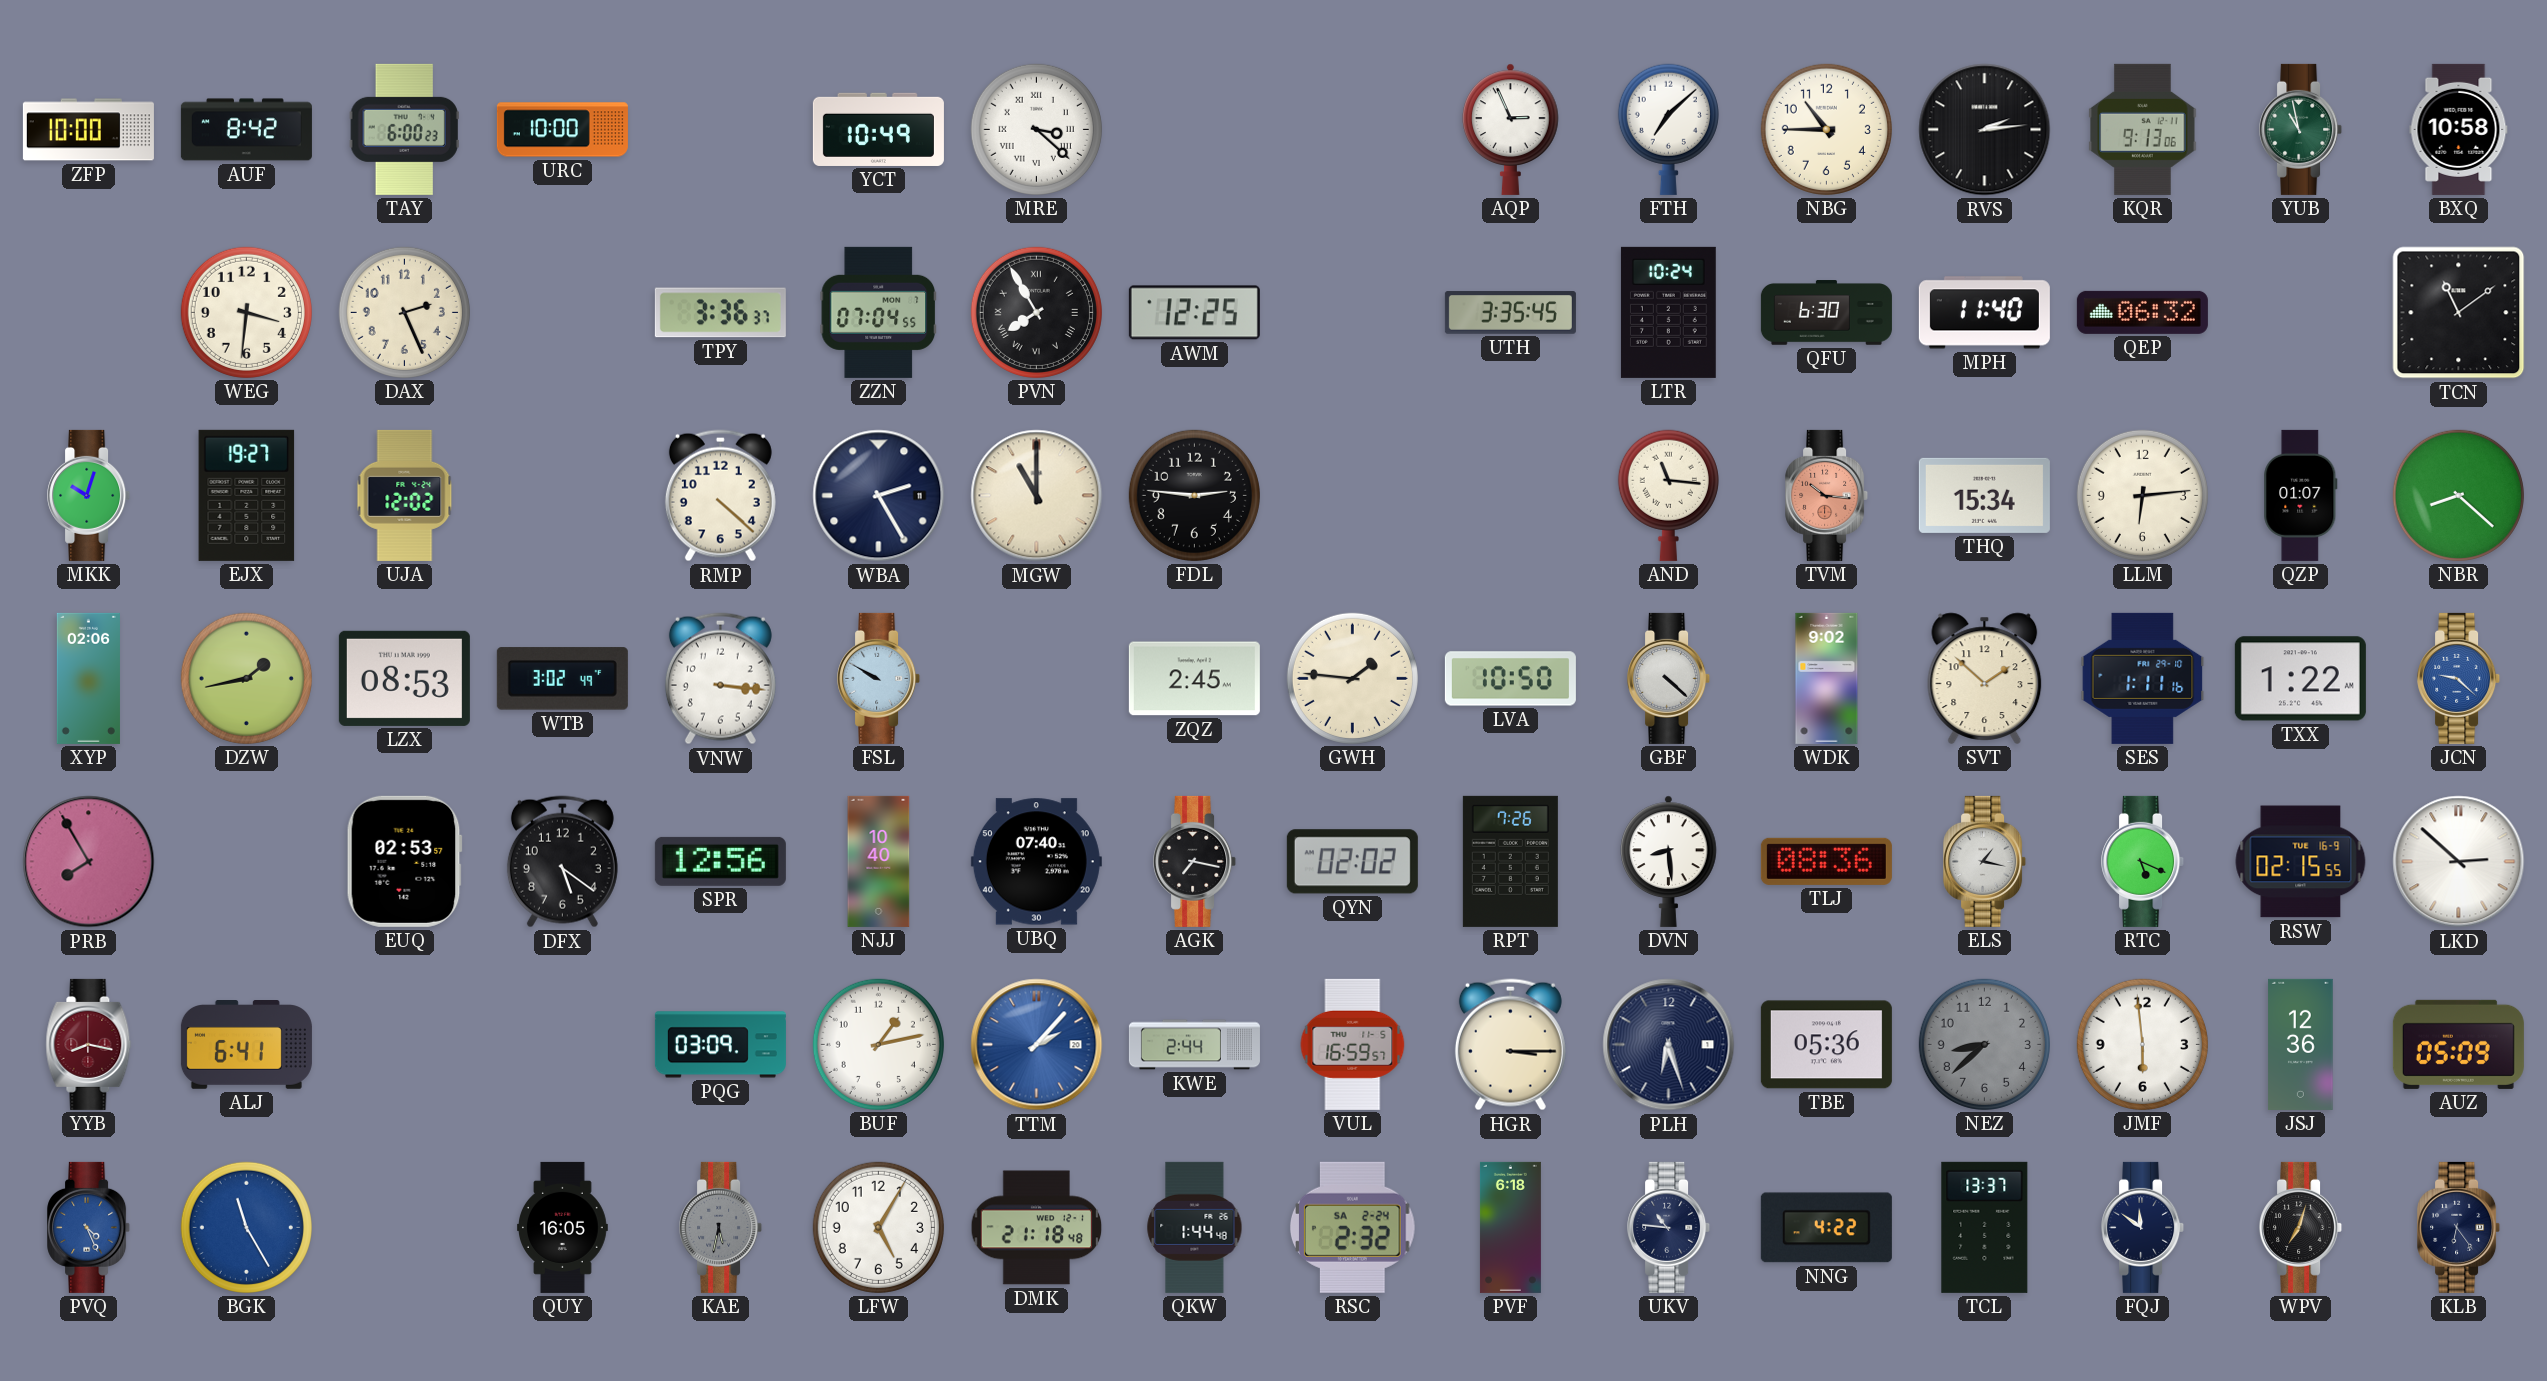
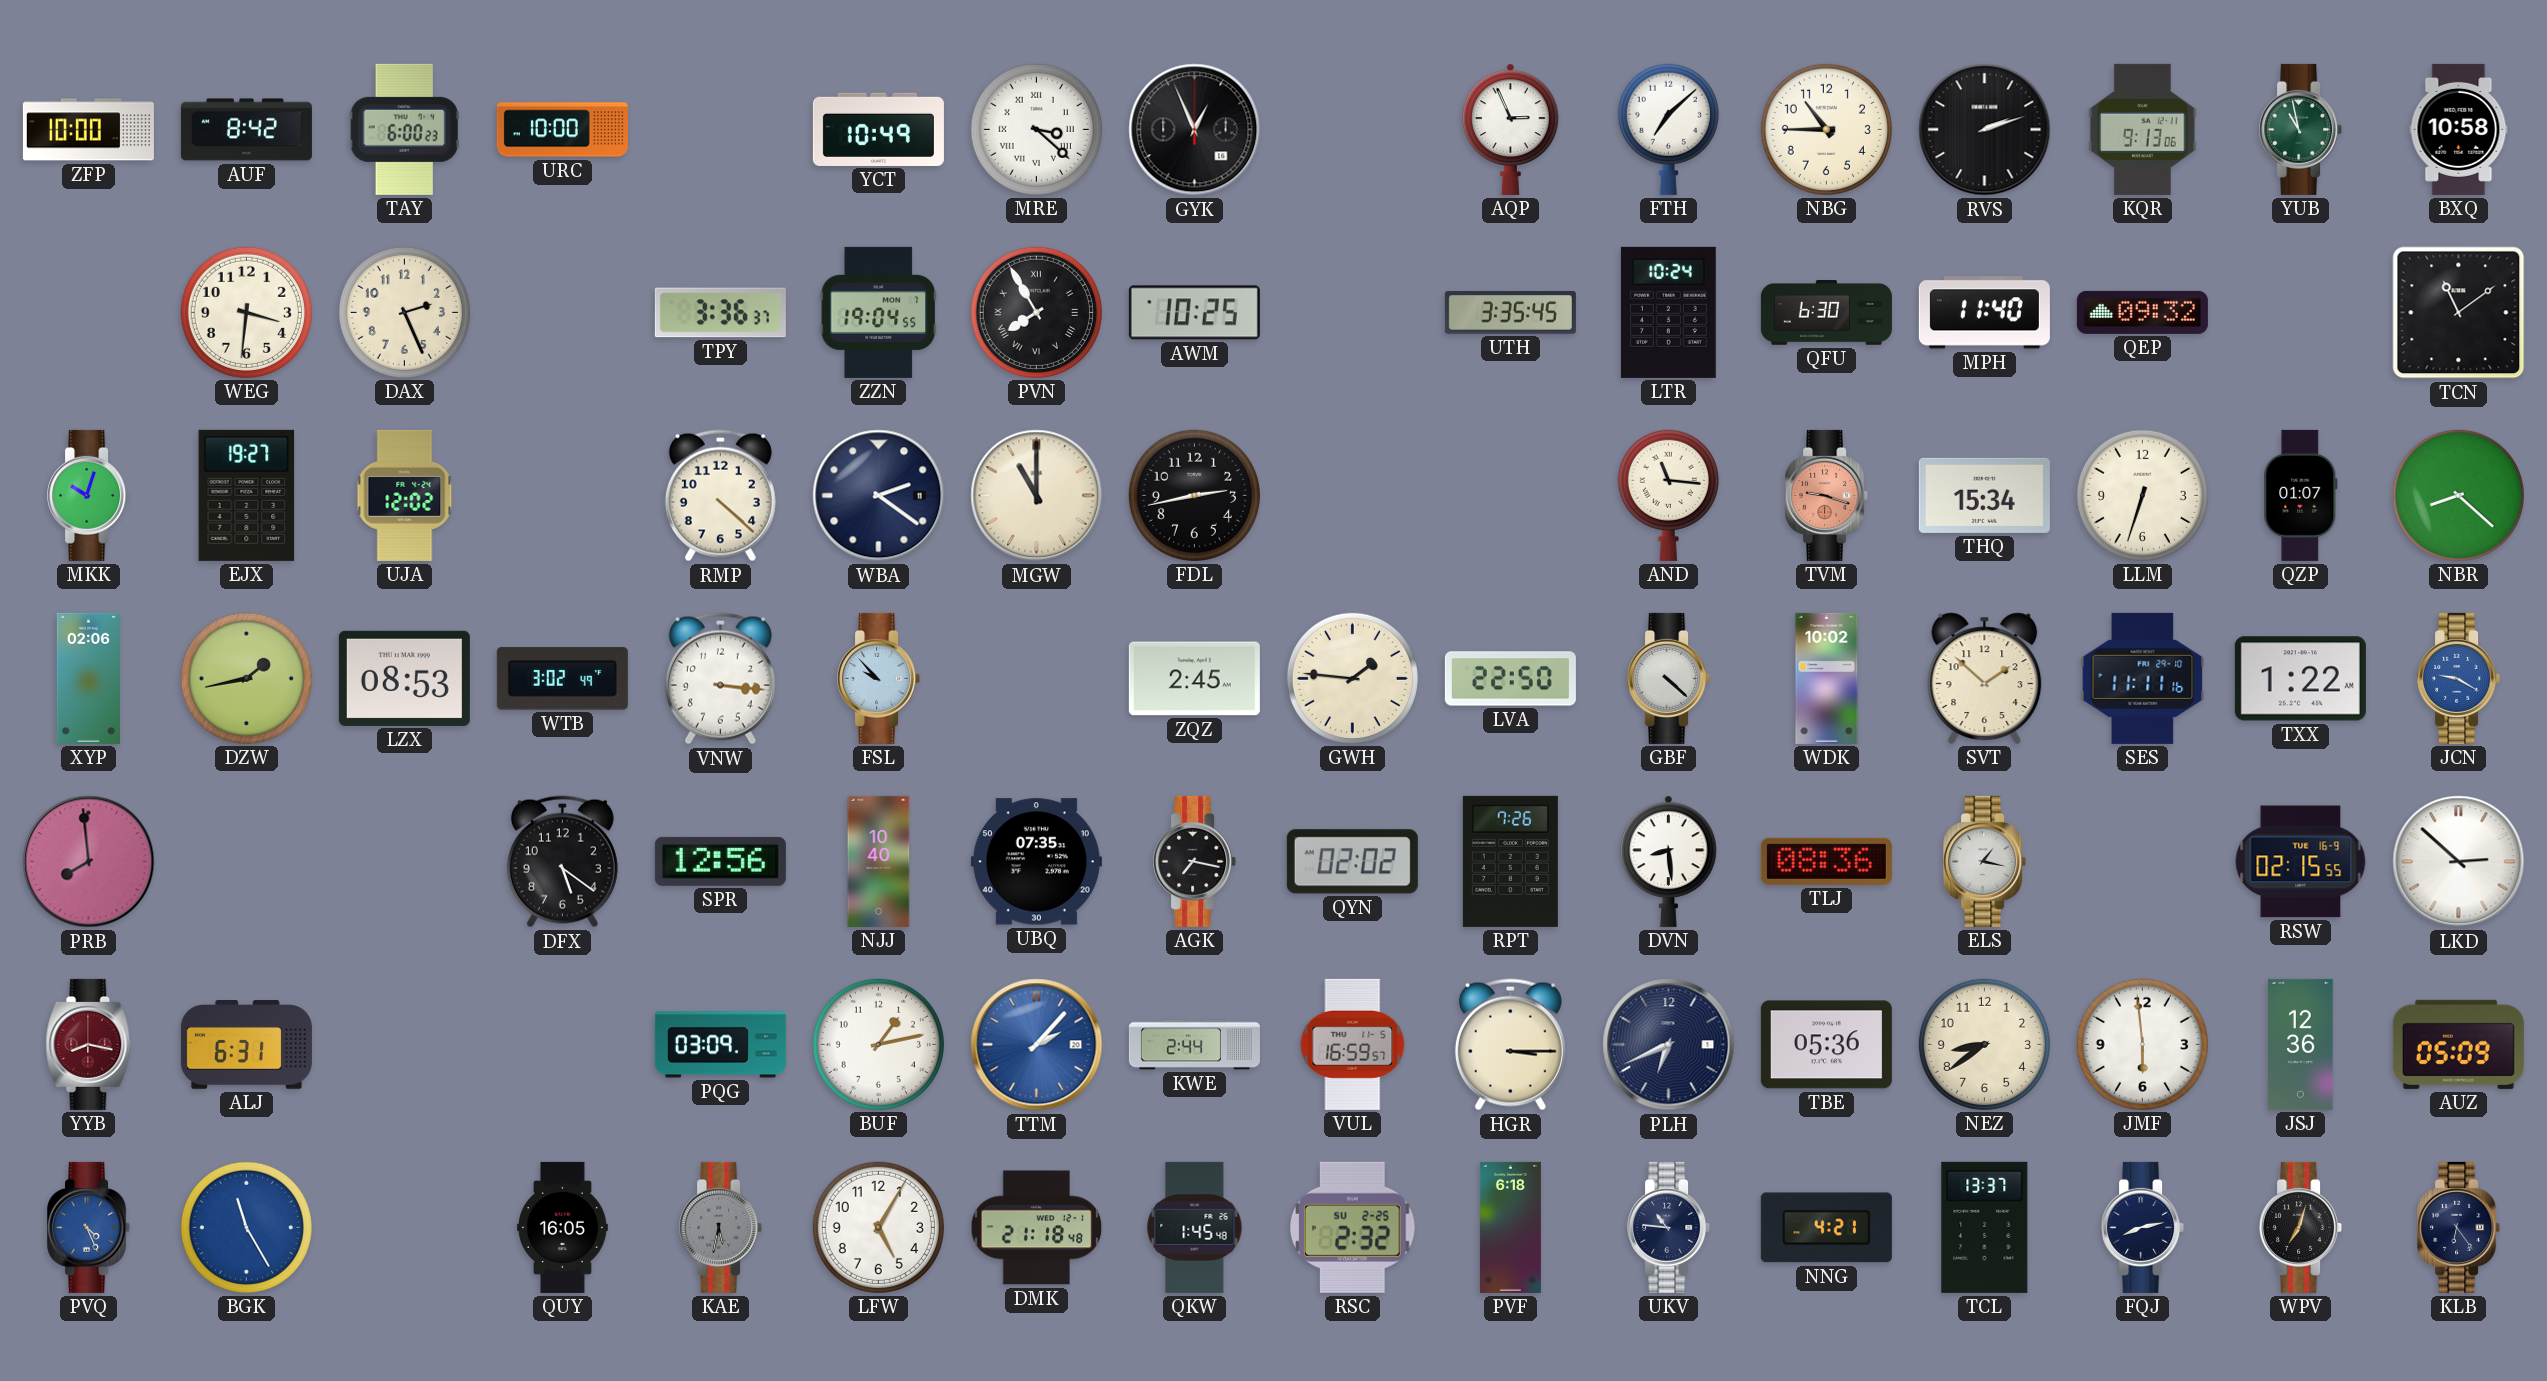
GYK: none -> 12:56
RVS: 2:14 -> 2:12
ZZN: 07:04 -> 19:04
AWM: 12:25 -> 10:25
QEP: 06:32 -> 09:32
WBA: 2:25 -> 2:21
FDL: 2:46 -> 2:43
TVM: 10:16 -> 9:18
LLM: 6:14 -> 6:33
FSL: 9:50 -> 9:53
LVA: 10:50 -> 22:50
WDK: 9:02 -> 10:02
SES: 1:11 -> 11:11
JCN: 9:22 -> 9:20
PRB: 7:55 -> 7:59
EUQ: 02:53 -> none
UBQ: 07:40 -> 07:35
RTC: 5:19 -> none
ALJ: 6:41 -> 6:31
PLH: 6:27 -> 6:41
NEZ: 8:38 -> 8:39
NEZ dial: grey -> cream
QKW: 1:44 -> 1:45
RSC date: SA 2-24 -> SU 2-25
NNG: 4:22 -> 4:21
FQJ: 11:51 -> 8:13
